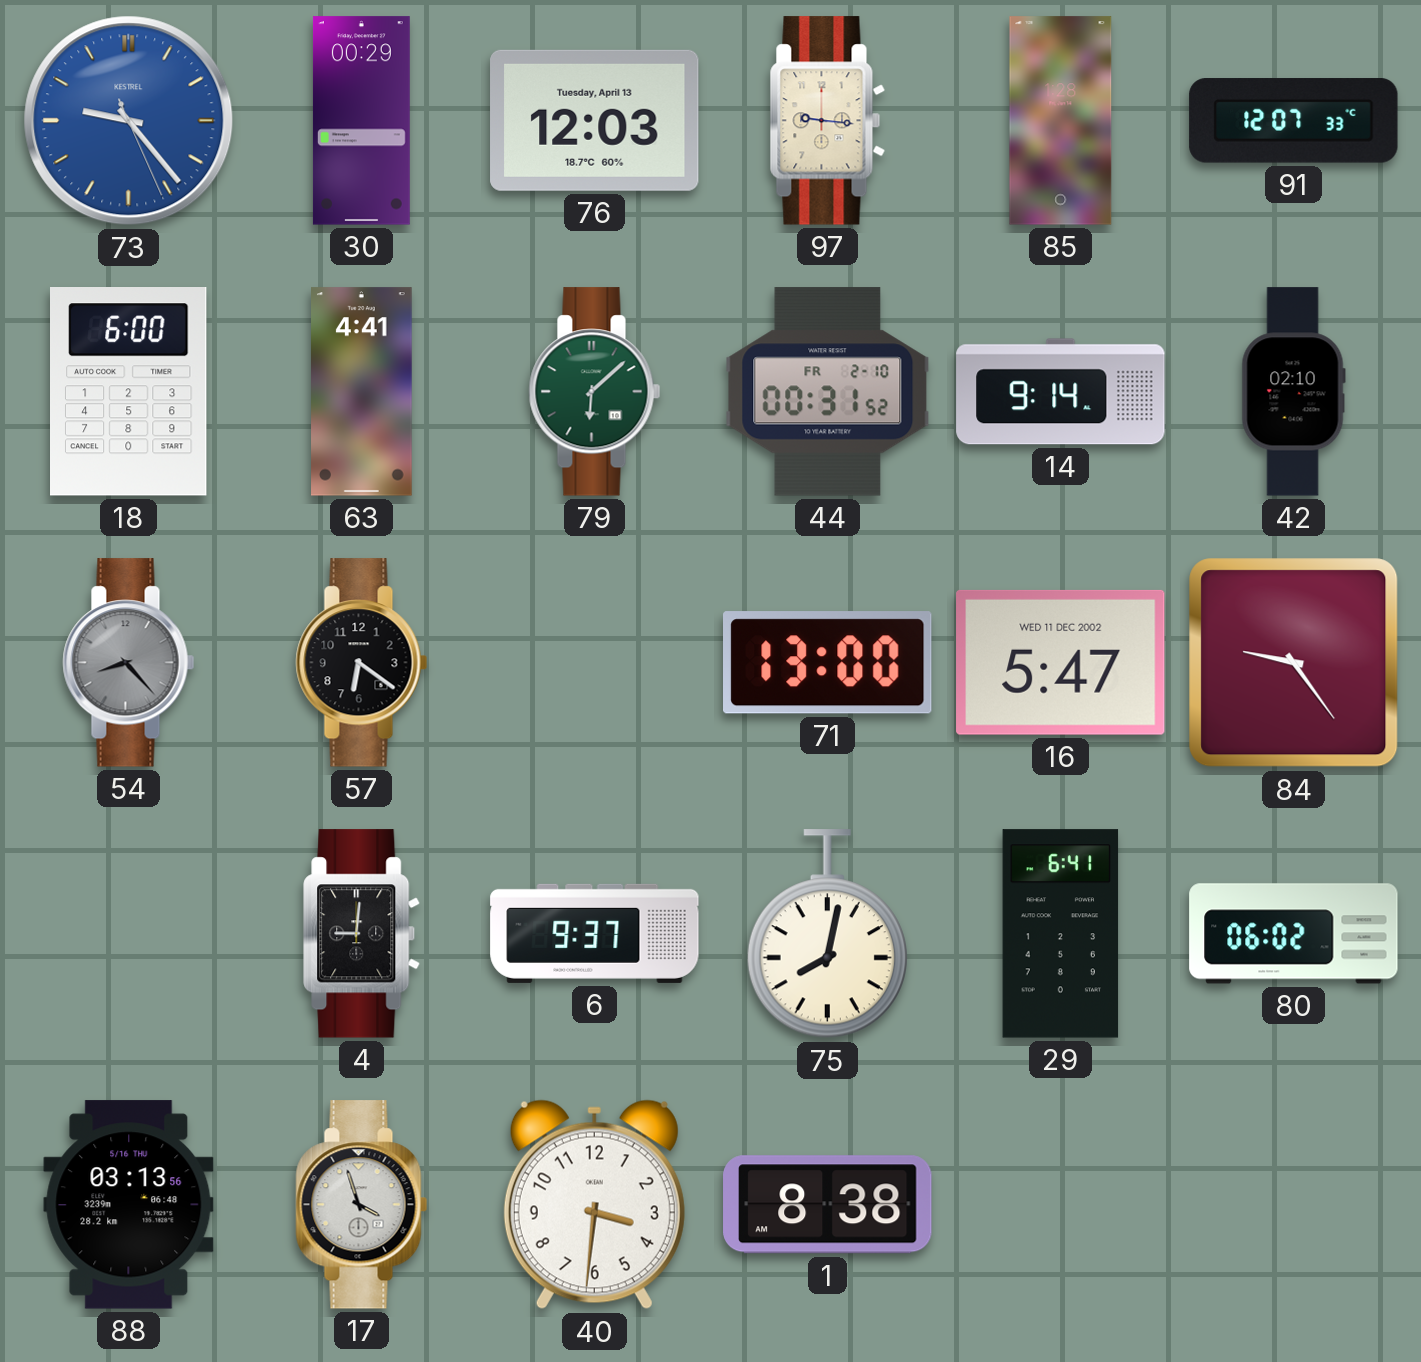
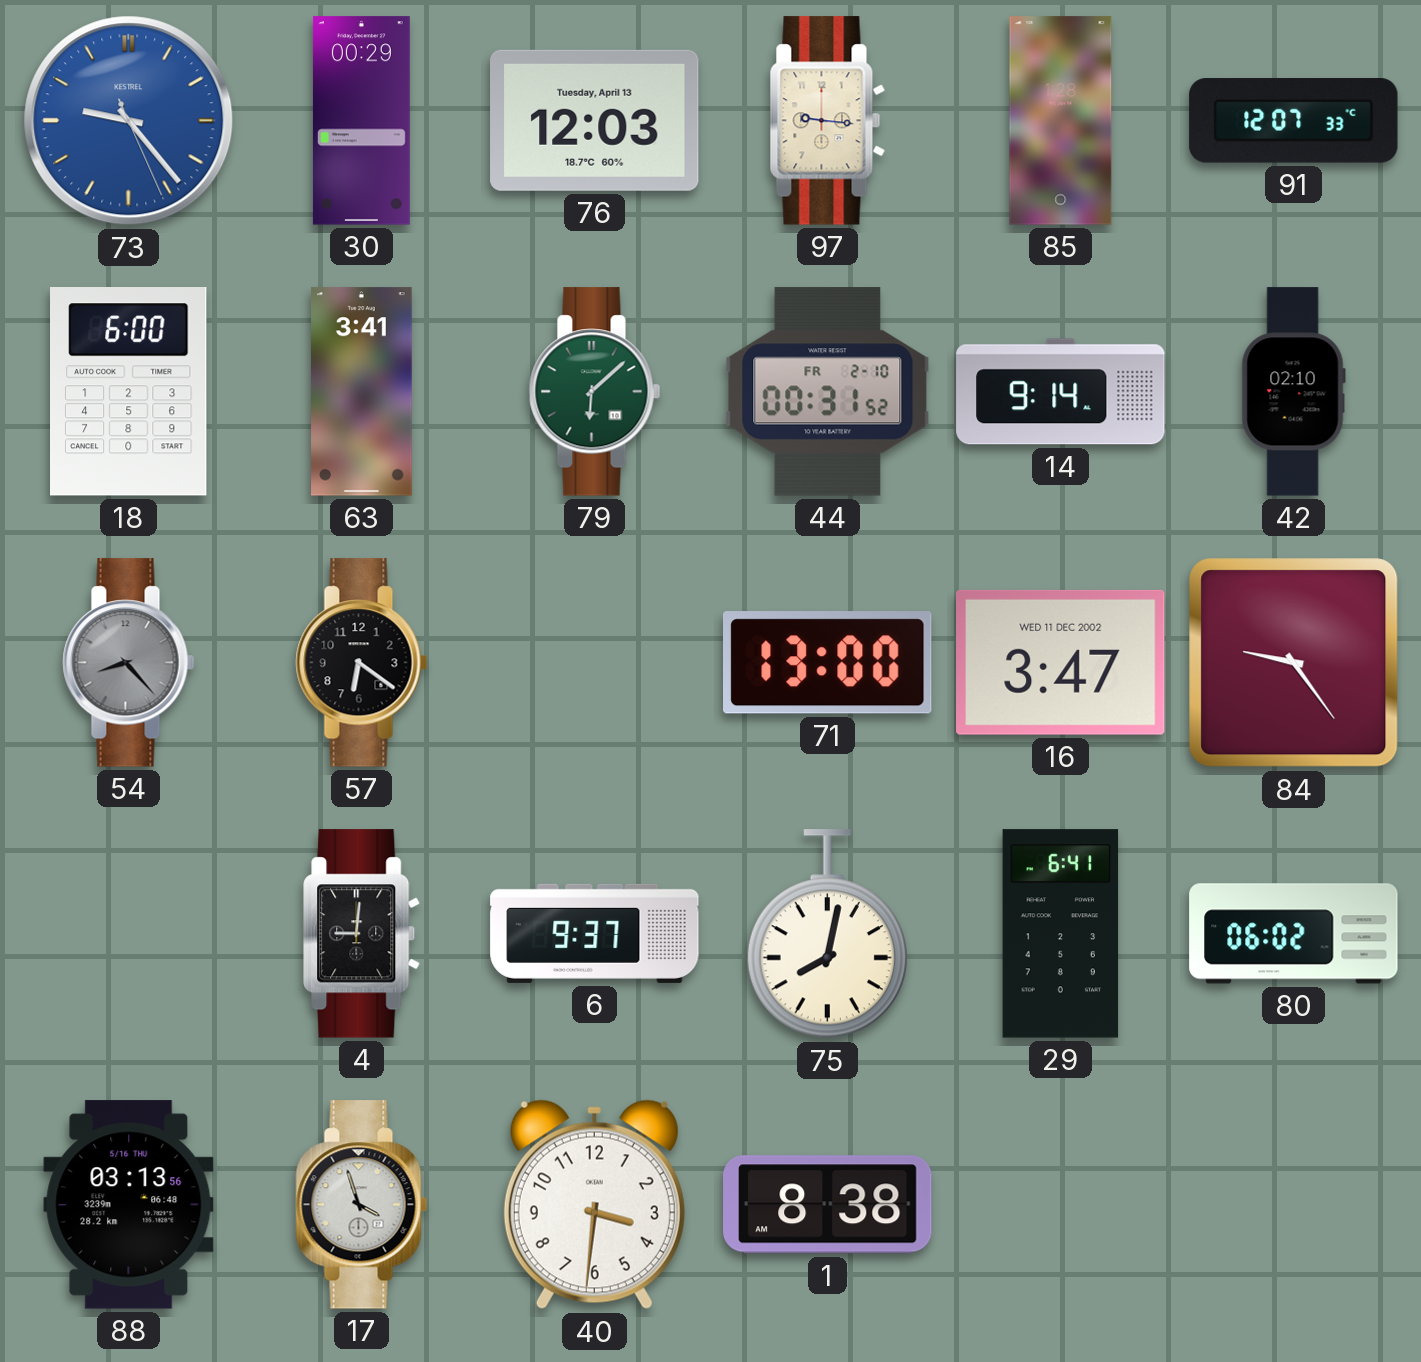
63: 4:41 -> 3:41
16: 5:47 -> 3:47
